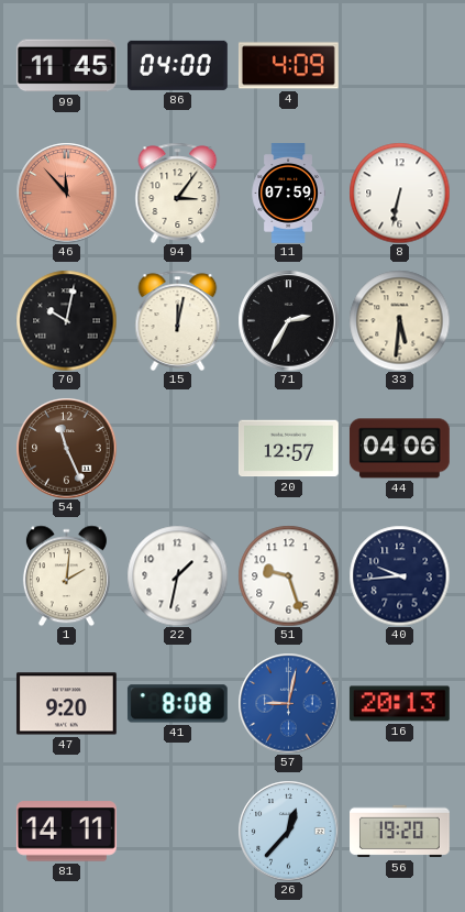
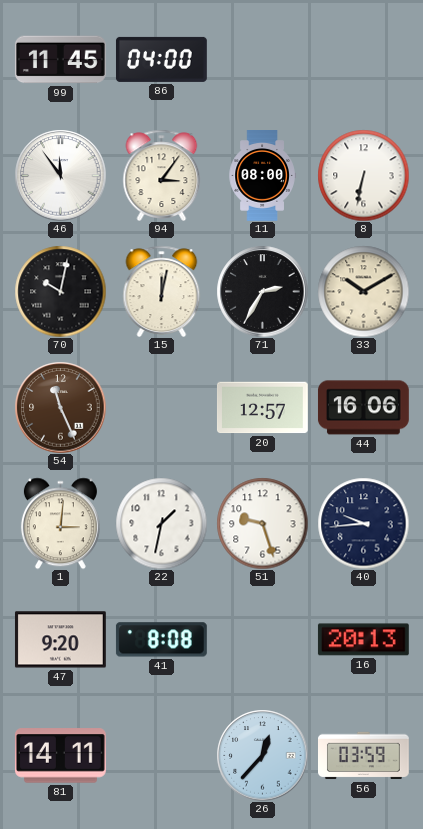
4: 4:09 -> none
46: 11:53 -> 11:54
46 dial: salmon -> white
11: 07:59 -> 08:00
33: 5:31 -> 10:10
44: 04:06 -> 16:06
1: 2:01 -> 3:01
57: 9:02 -> none
56: 19:20 -> 03:59
